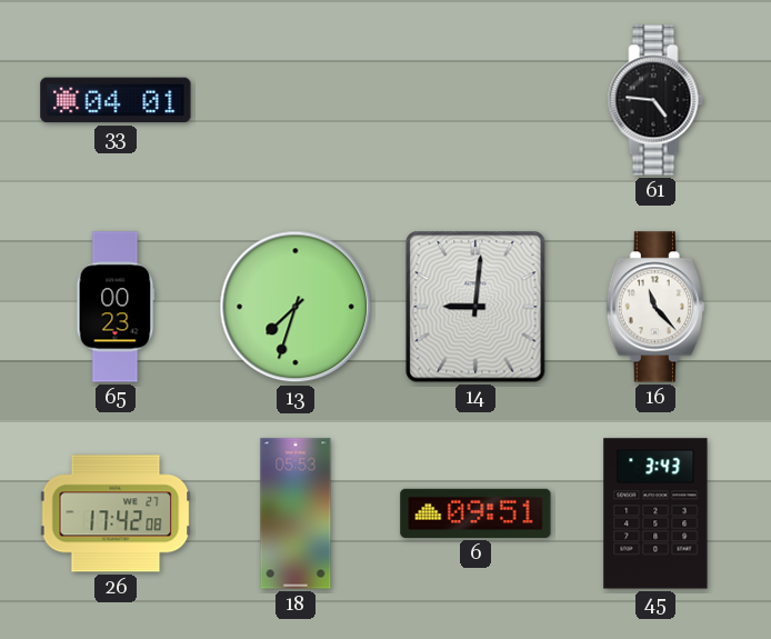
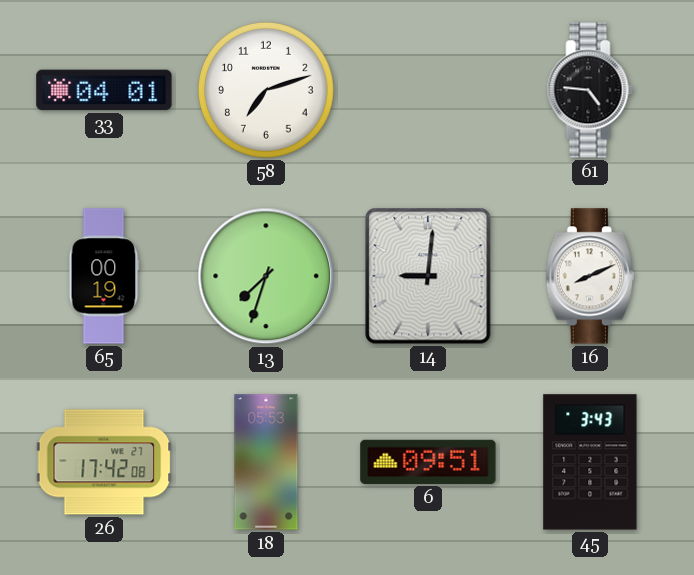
58: none -> 7:12
65: 00:23 -> 00:19
16: 11:23 -> 8:11
